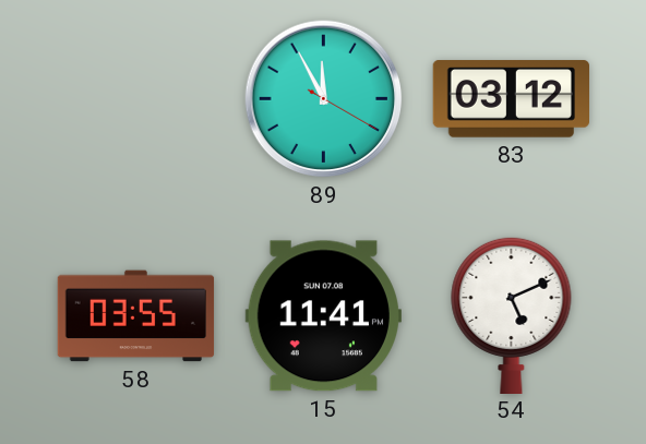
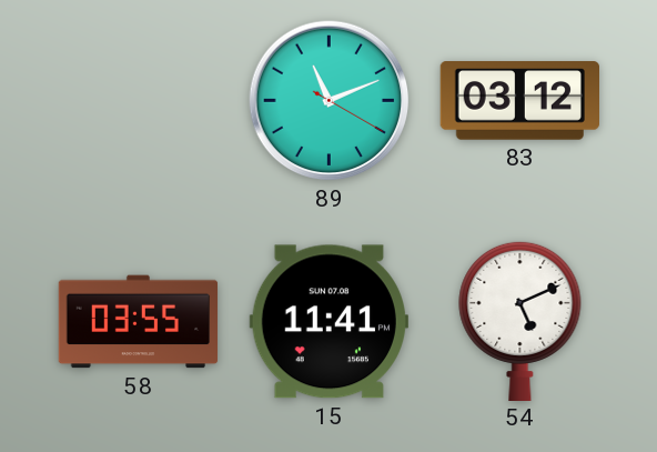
89: 11:55 -> 11:11
